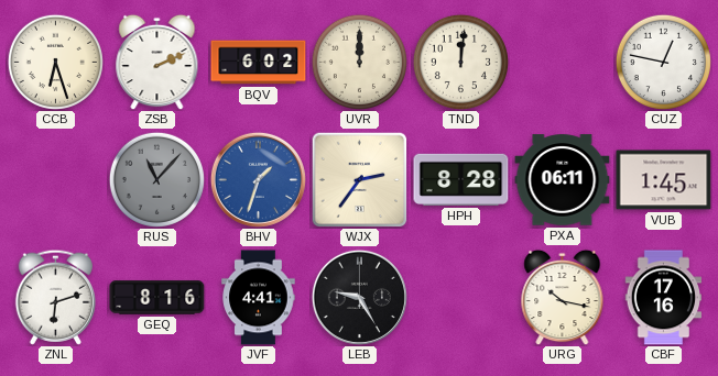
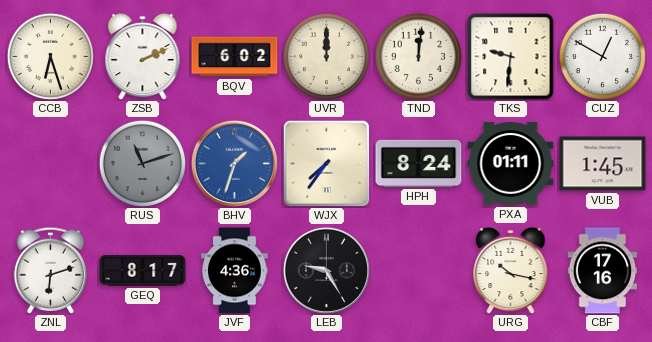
TKS: none -> 9:31
CUZ: 12:47 -> 12:50
RUS: 11:07 -> 11:12
WJX: 2:36 -> 7:36
HPH: 8:28 -> 8:24
PXA: 06:11 -> 01:11
GEQ: 8:16 -> 8:17
JVF: 4:41 -> 4:36
